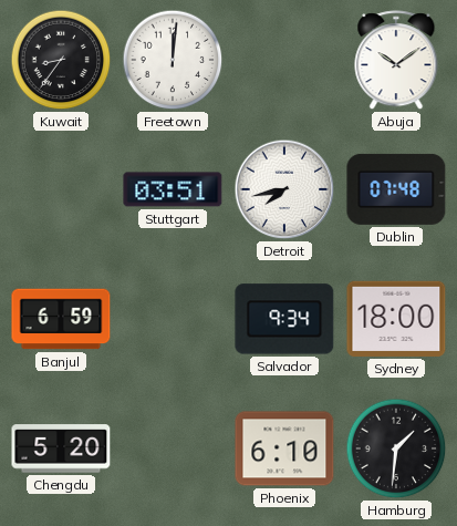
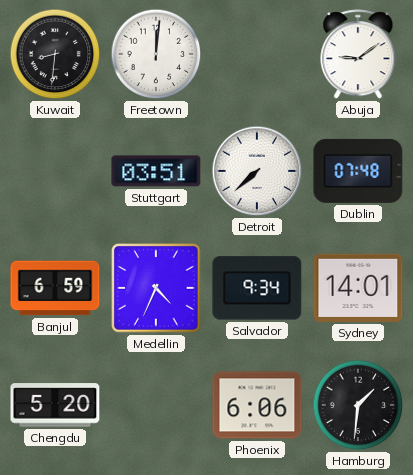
Kuwait: 8:36 -> 8:31
Abuja: 10:09 -> 9:09
Detroit: 7:43 -> 7:38
Medellin: none -> 4:34
Sydney: 18:00 -> 14:01
Phoenix: 6:10 -> 6:06
